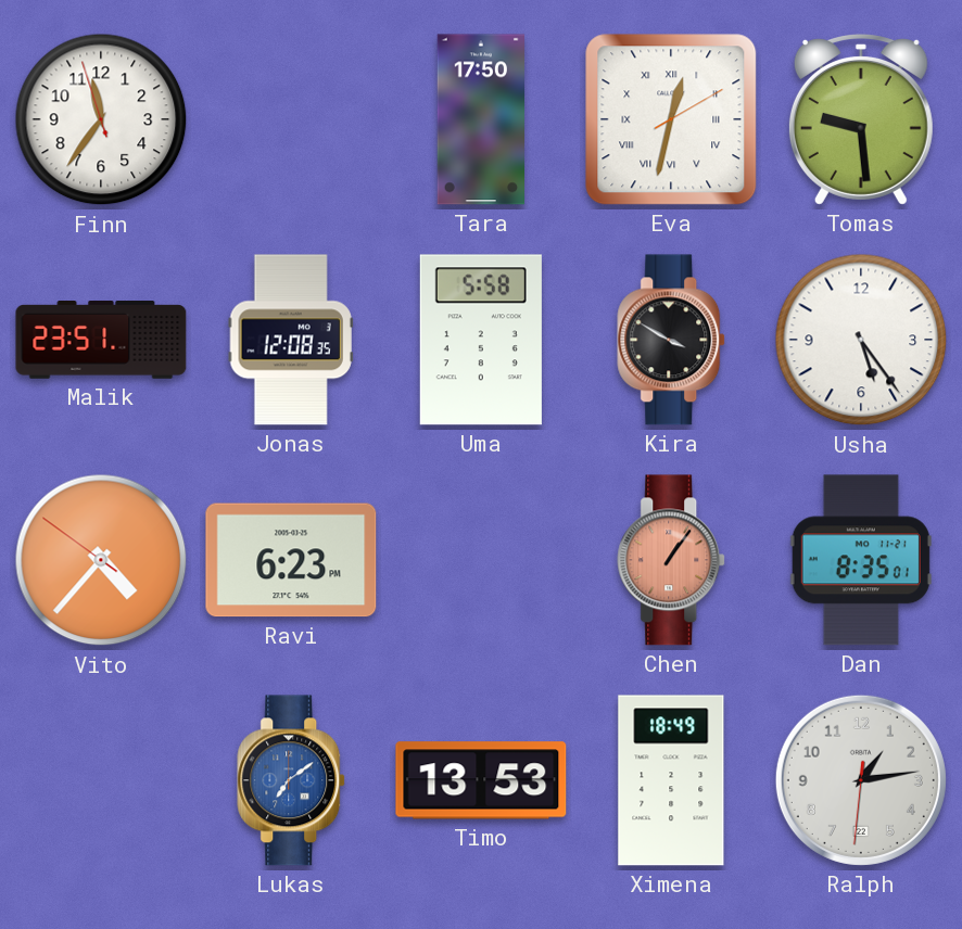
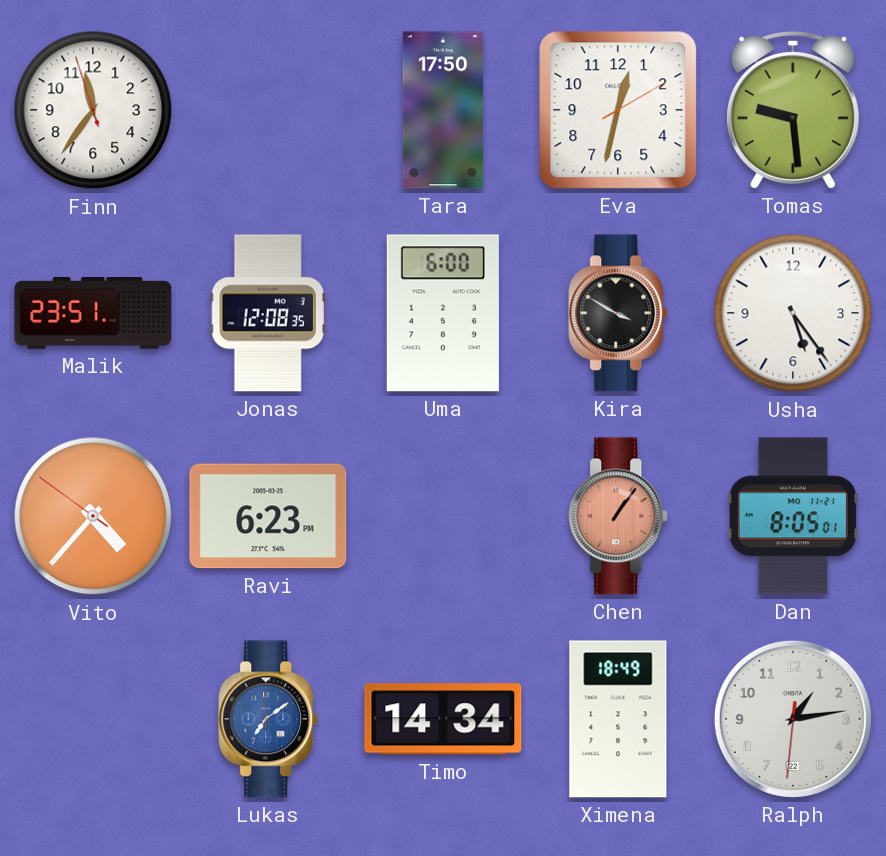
Eva numerals: Roman -> Arabic
Uma: 5:58 -> 6:00
Dan: 8:35 -> 8:05
Timo: 13:53 -> 14:34
